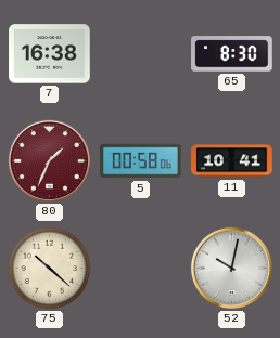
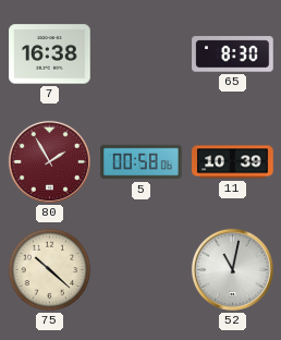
80: 1:34 -> 1:55
11: 10:41 -> 10:39
52: 10:02 -> 11:02
